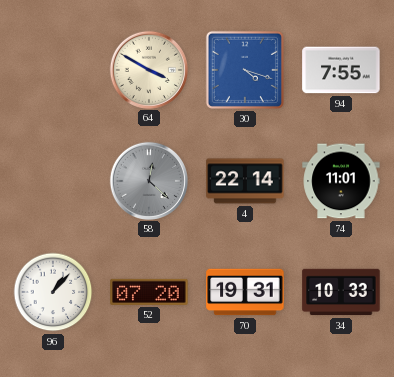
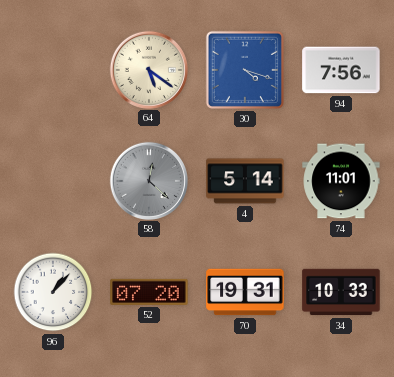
64: 3:50 -> 5:21
94: 7:55 -> 7:56
4: 22:14 -> 5:14
